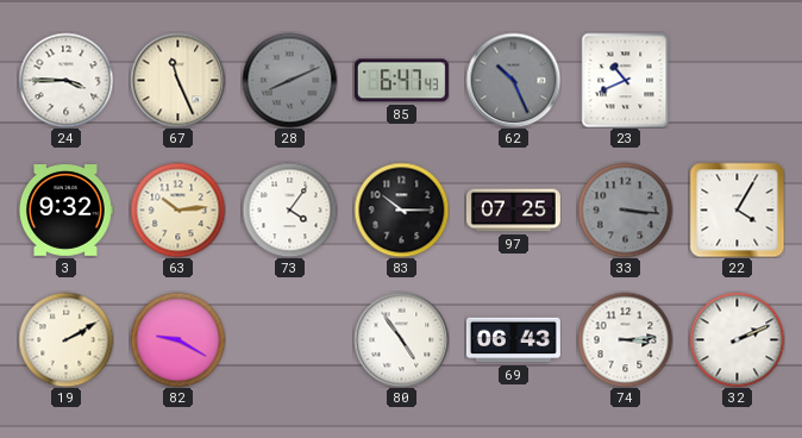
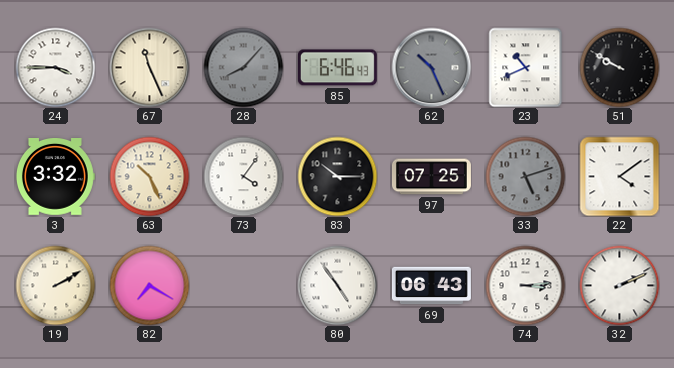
28: 8:11 -> 8:07
85: 6:47 -> 6:46
51: none -> 9:50
3: 9:32 -> 3:32
63: 10:14 -> 10:26
33: 3:16 -> 5:12
22: 4:05 -> 4:09
82: 9:20 -> 7:20
